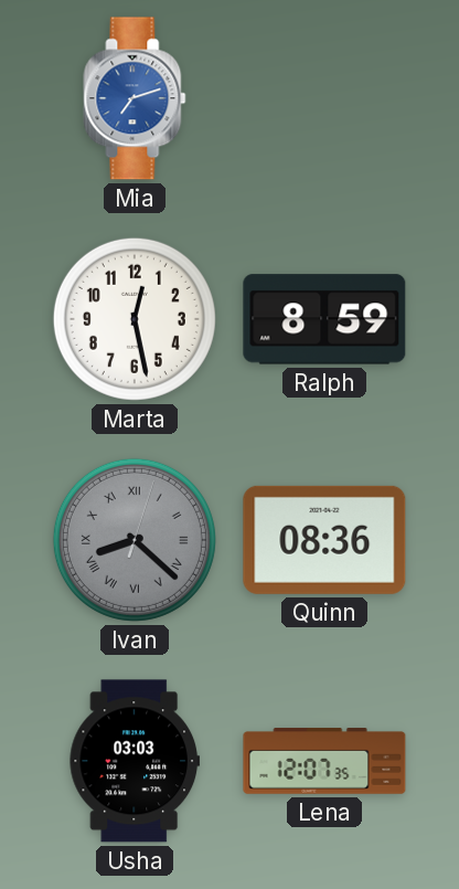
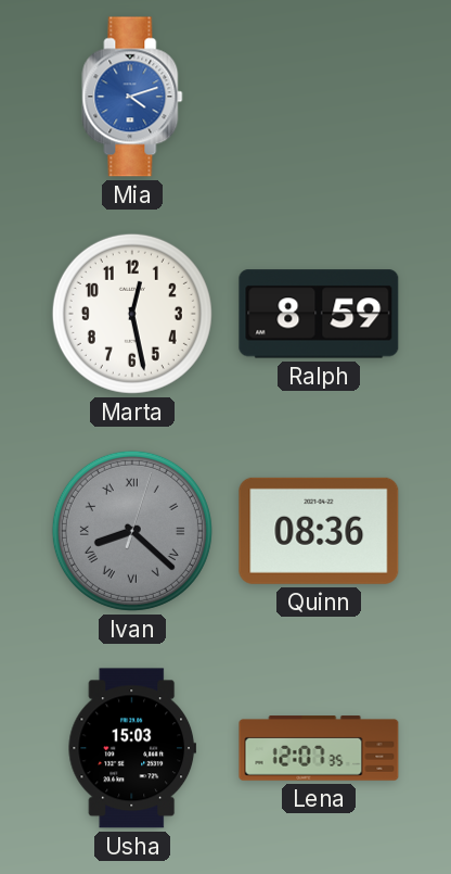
Mia: 7:12 -> 4:12
Usha: 03:03 -> 15:03
